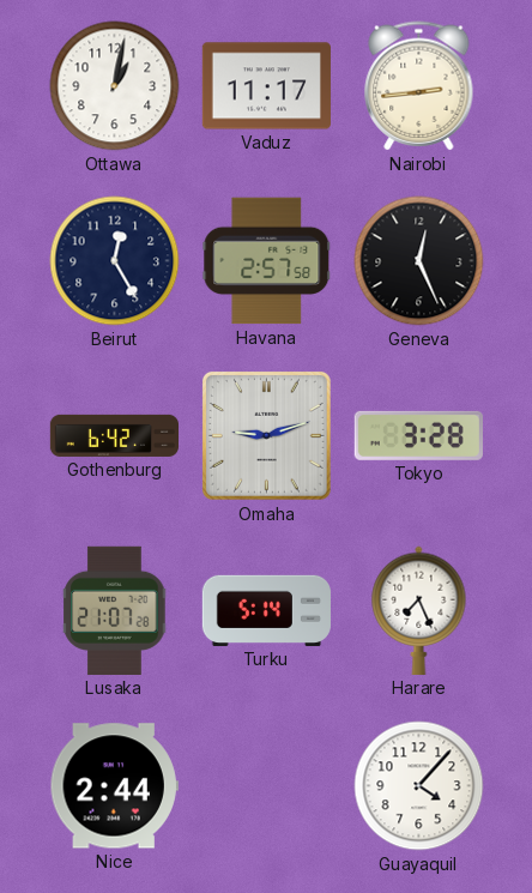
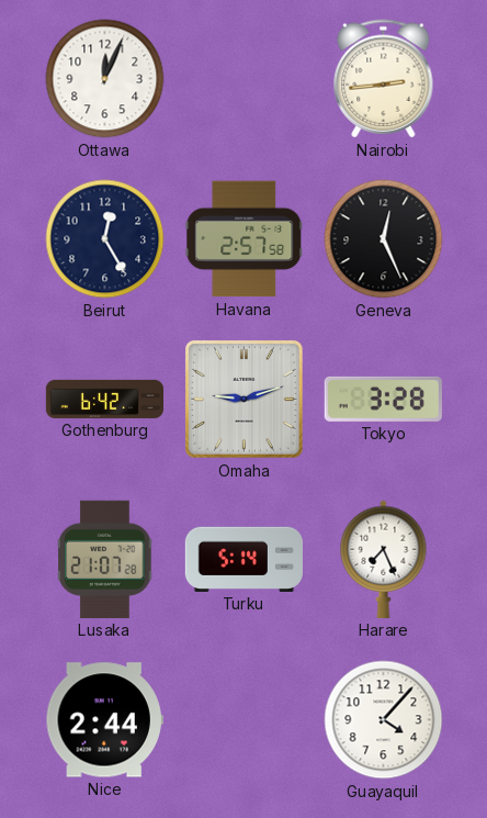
Ottawa: 1:02 -> 12:04
Vaduz: 11:17 -> none
